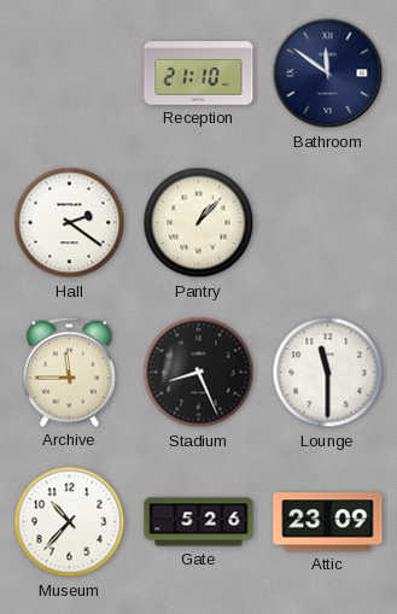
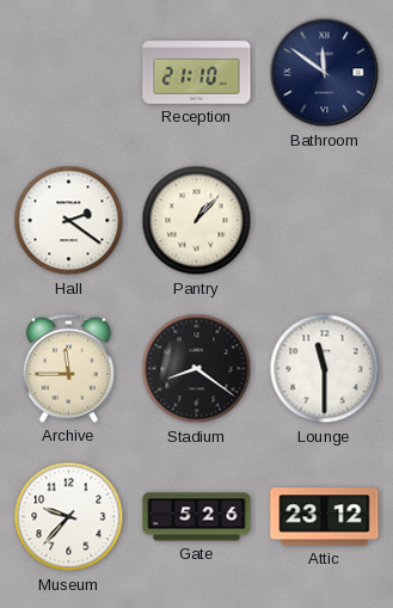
Stadium: 8:26 -> 8:21
Museum: 10:37 -> 9:37
Attic: 23:09 -> 23:12
